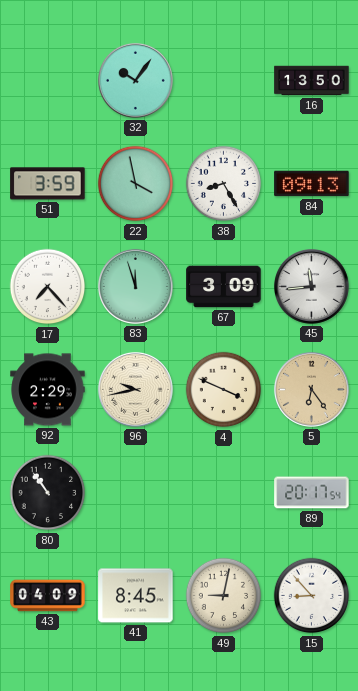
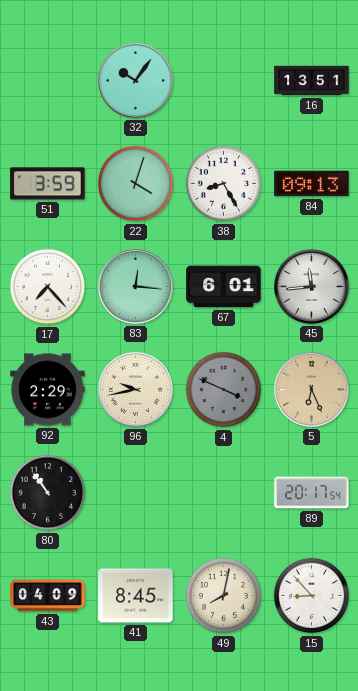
16: 13:50 -> 13:51
22: 3:58 -> 4:03
83: 11:57 -> 12:16
67: 3:09 -> 6:01
4 dial: cream -> grey
5: 6:24 -> 6:26
49: 9:02 -> 8:02
